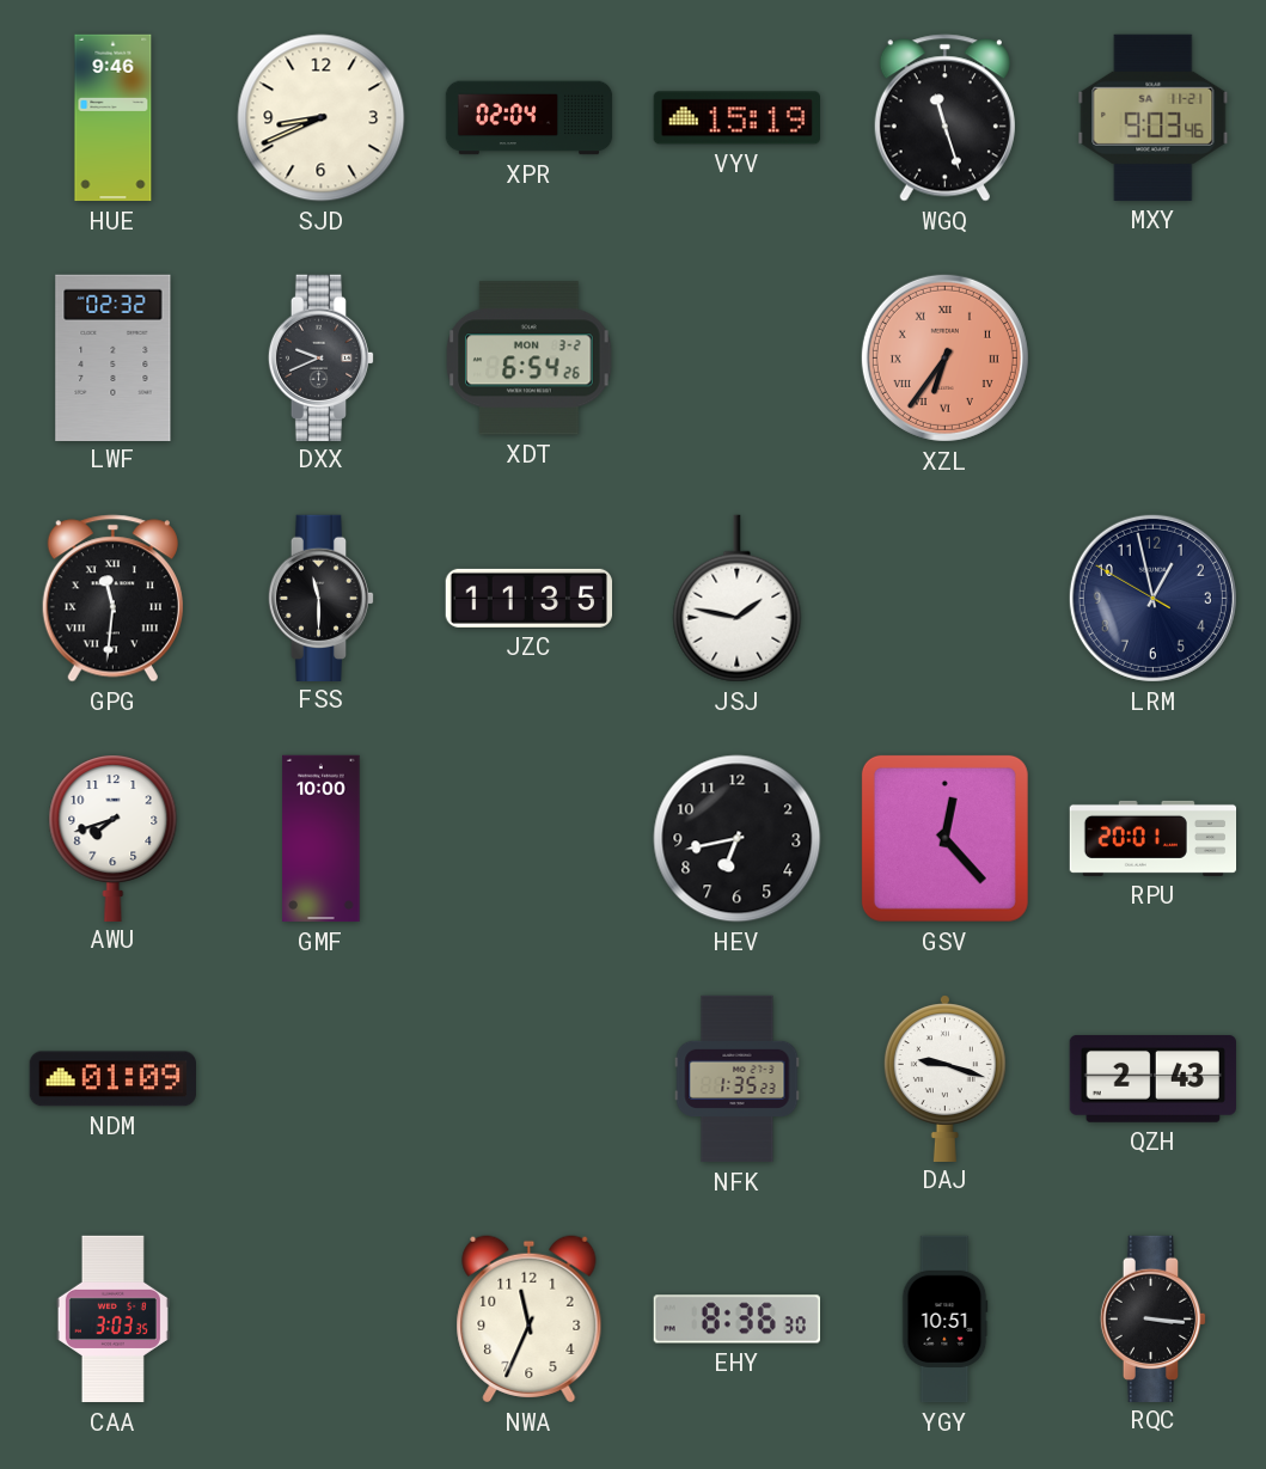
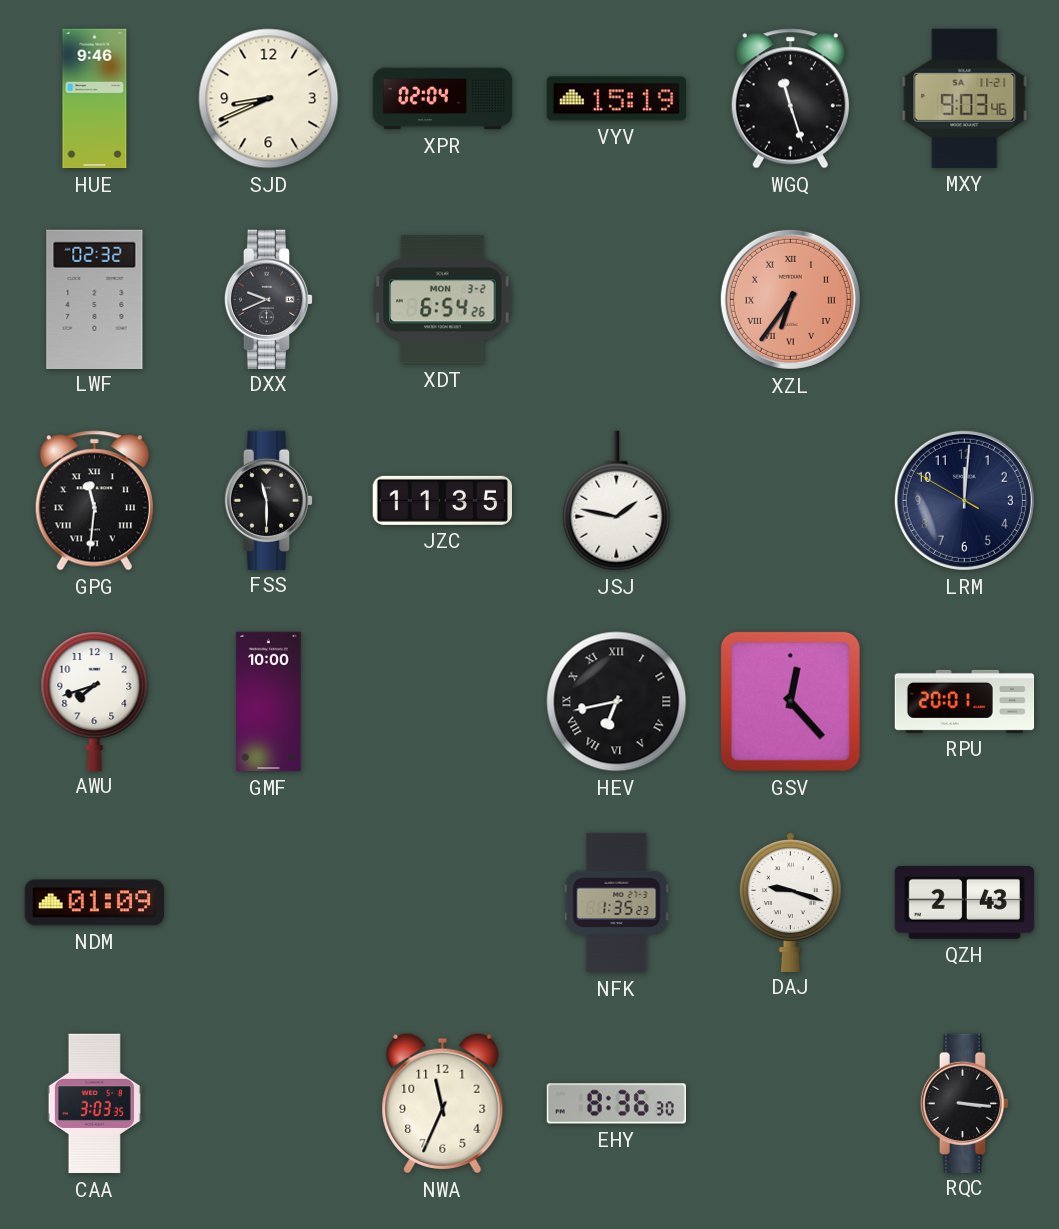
LRM: 12:57 -> 12:00
HEV numerals: Arabic -> Roman
YGY: 10:51 -> none
